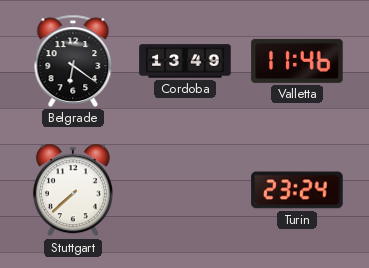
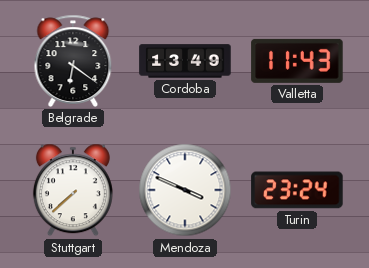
Valletta: 11:46 -> 11:43
Mendoza: none -> 3:49
